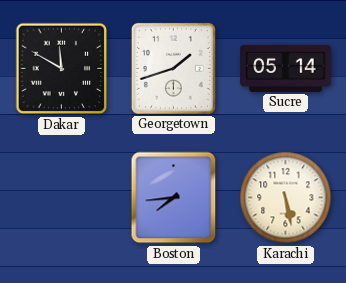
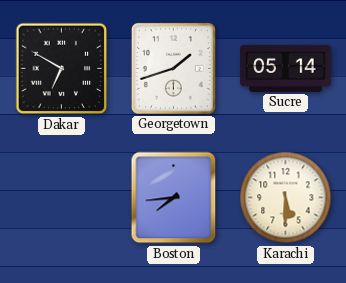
Dakar: 11:50 -> 6:50
Karachi: 5:28 -> 5:30
